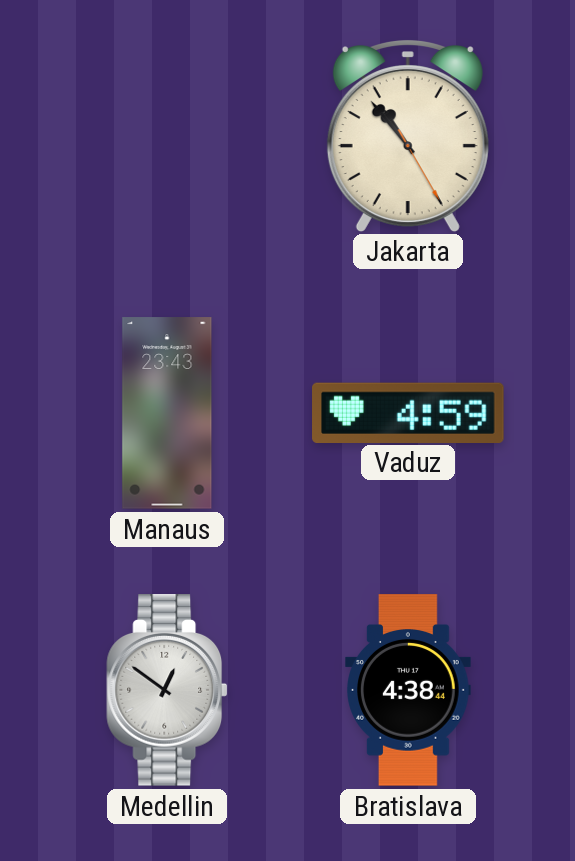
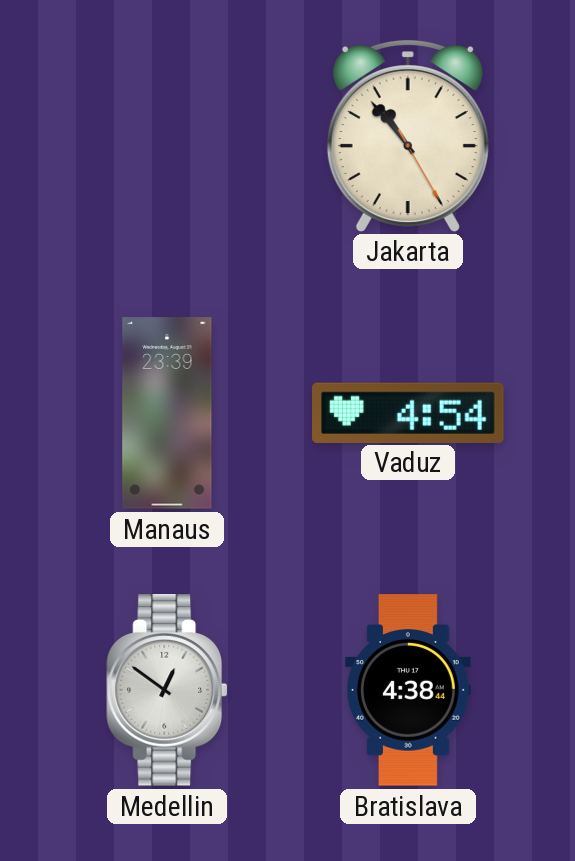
Manaus: 23:43 -> 23:39
Vaduz: 4:59 -> 4:54
